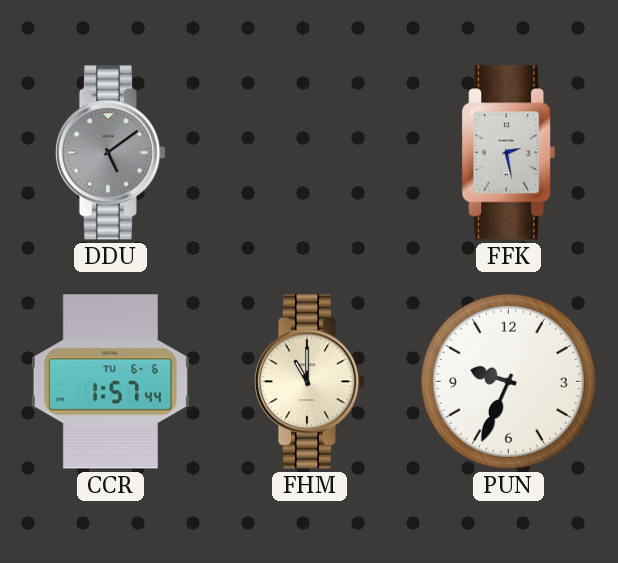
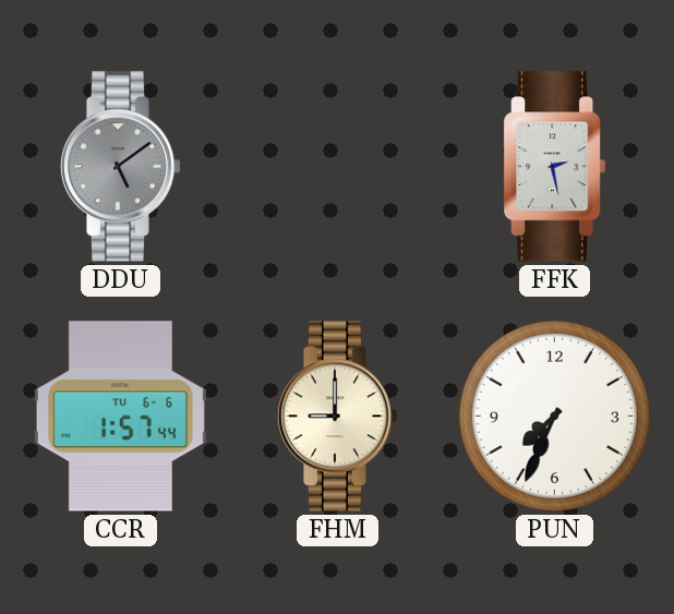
FHM: 11:00 -> 9:00
PUN: 9:34 -> 7:34
